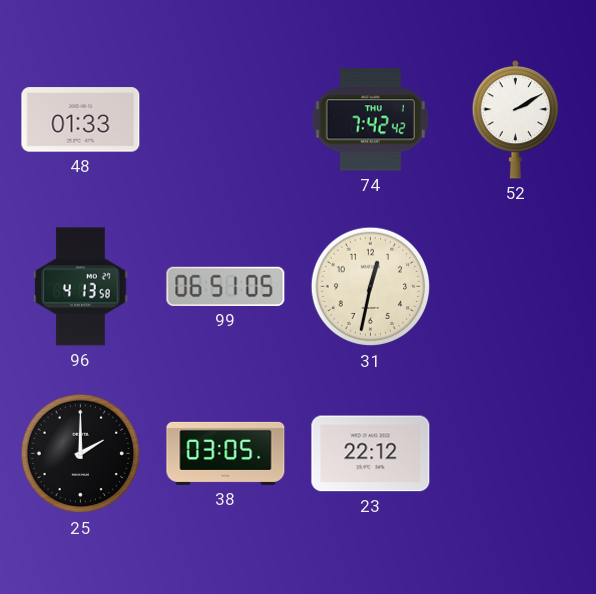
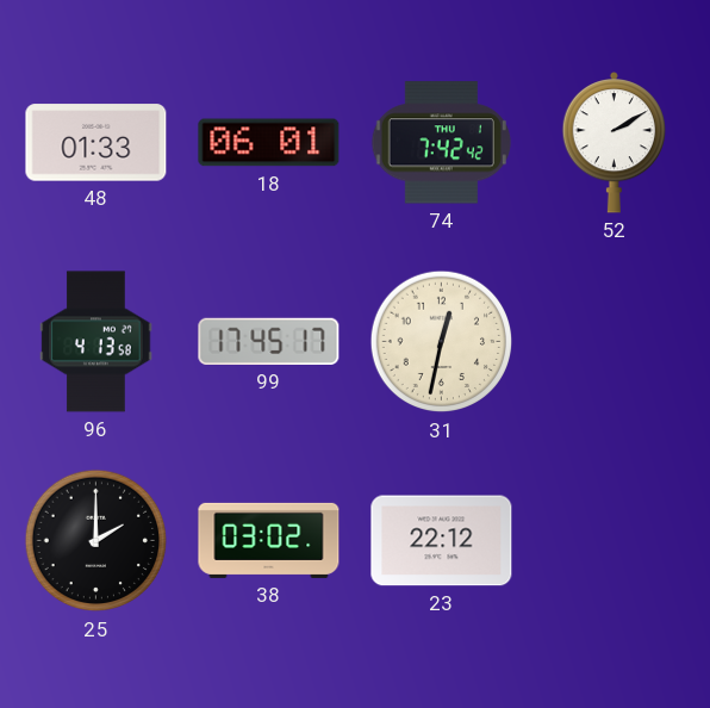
18: none -> 06:01
99: 06:51 -> 17:45
38: 03:05 -> 03:02
